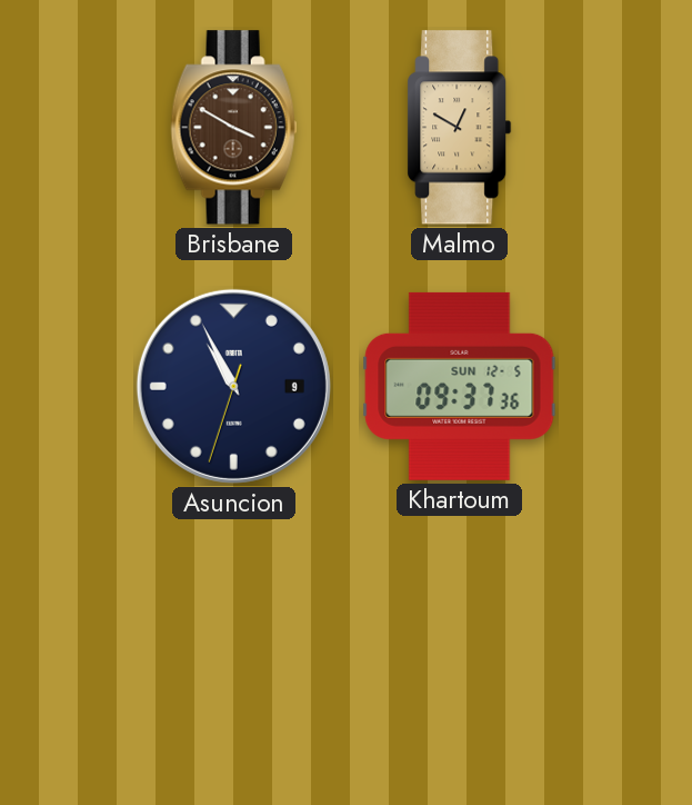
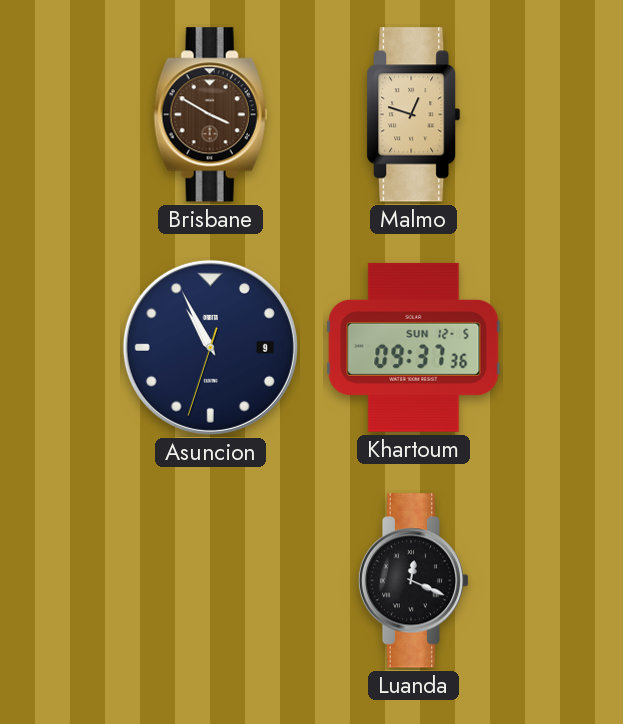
Malmo: 12:50 -> 12:48
Luanda: none -> 12:19
